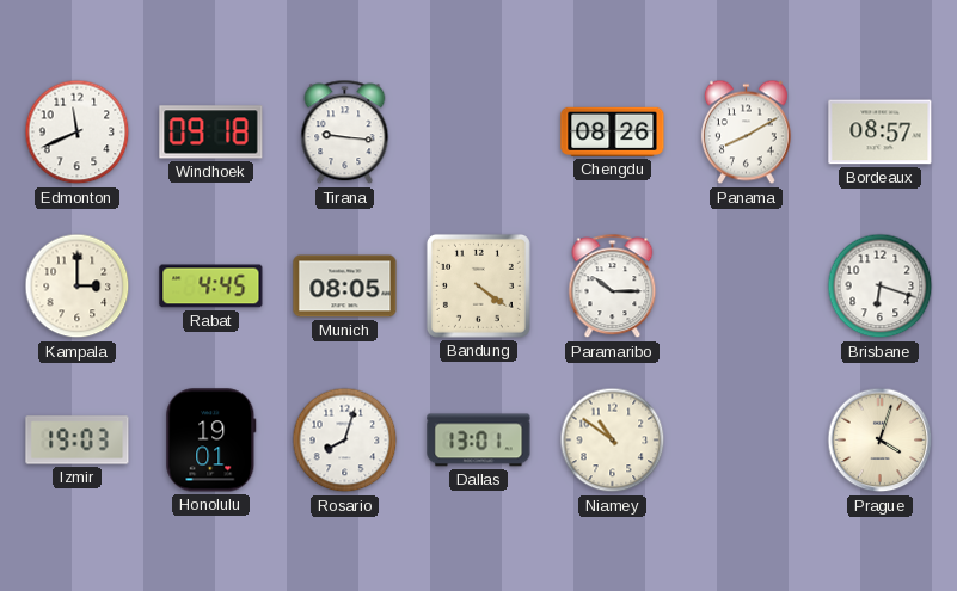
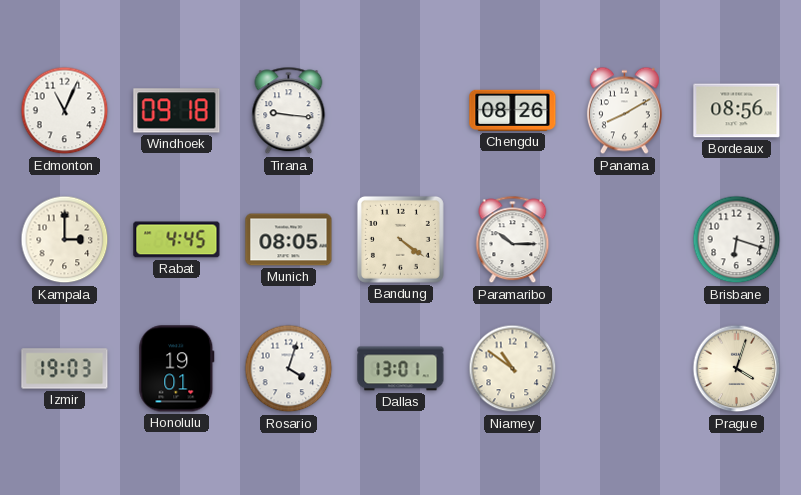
Edmonton: 11:41 -> 11:04
Bordeaux: 08:57 -> 08:56
Rosario: 8:03 -> 4:03
